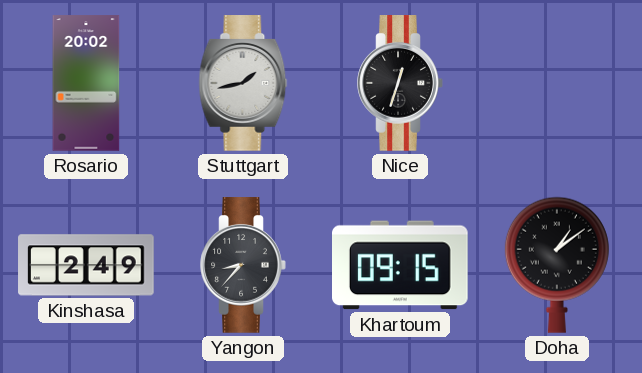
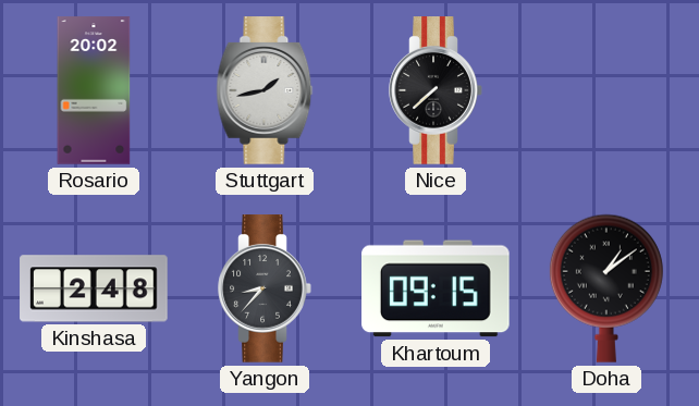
Nice: 12:33 -> 7:38
Kinshasa: 2:49 -> 2:48
